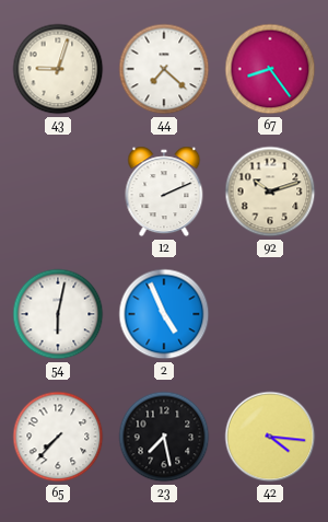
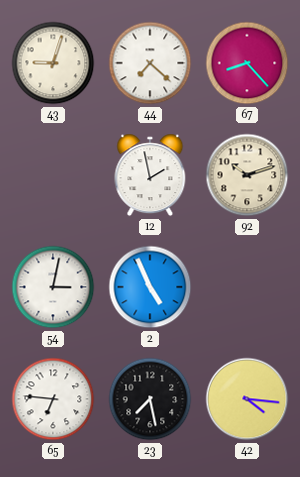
67: 8:24 -> 8:23
12: 2:11 -> 1:58
54: 6:02 -> 3:02
65: 7:37 -> 6:46
